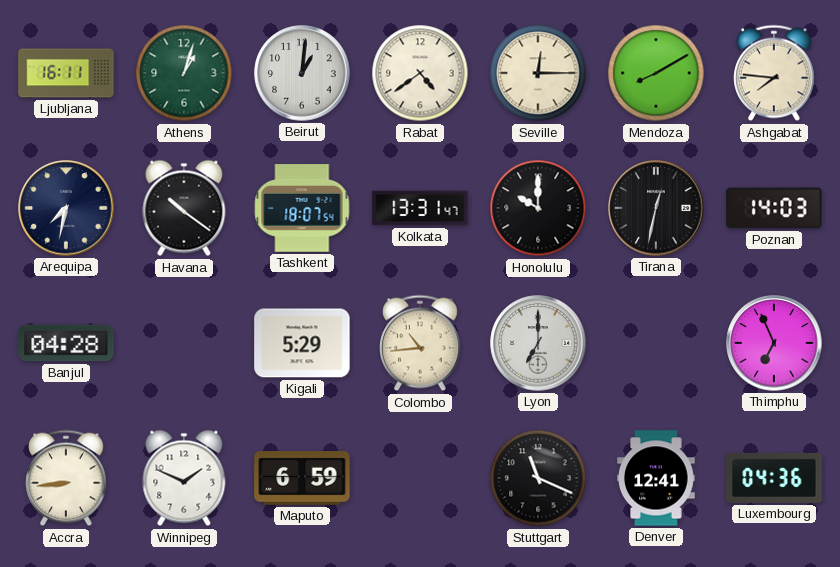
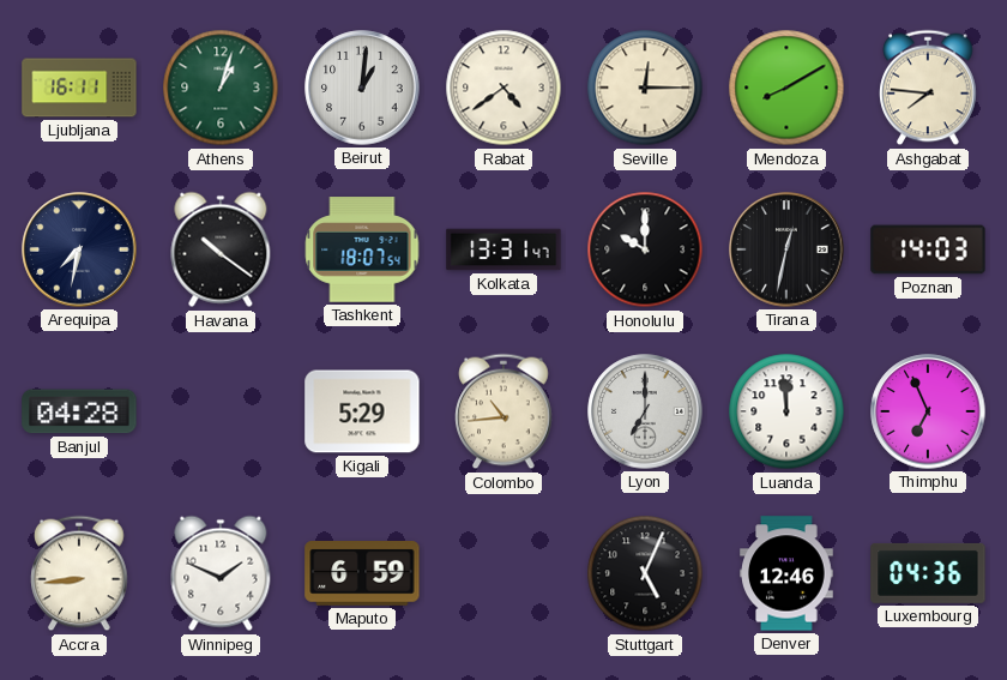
Luanda: none -> 11:59
Stuttgart: 11:19 -> 5:04
Denver: 12:41 -> 12:46
